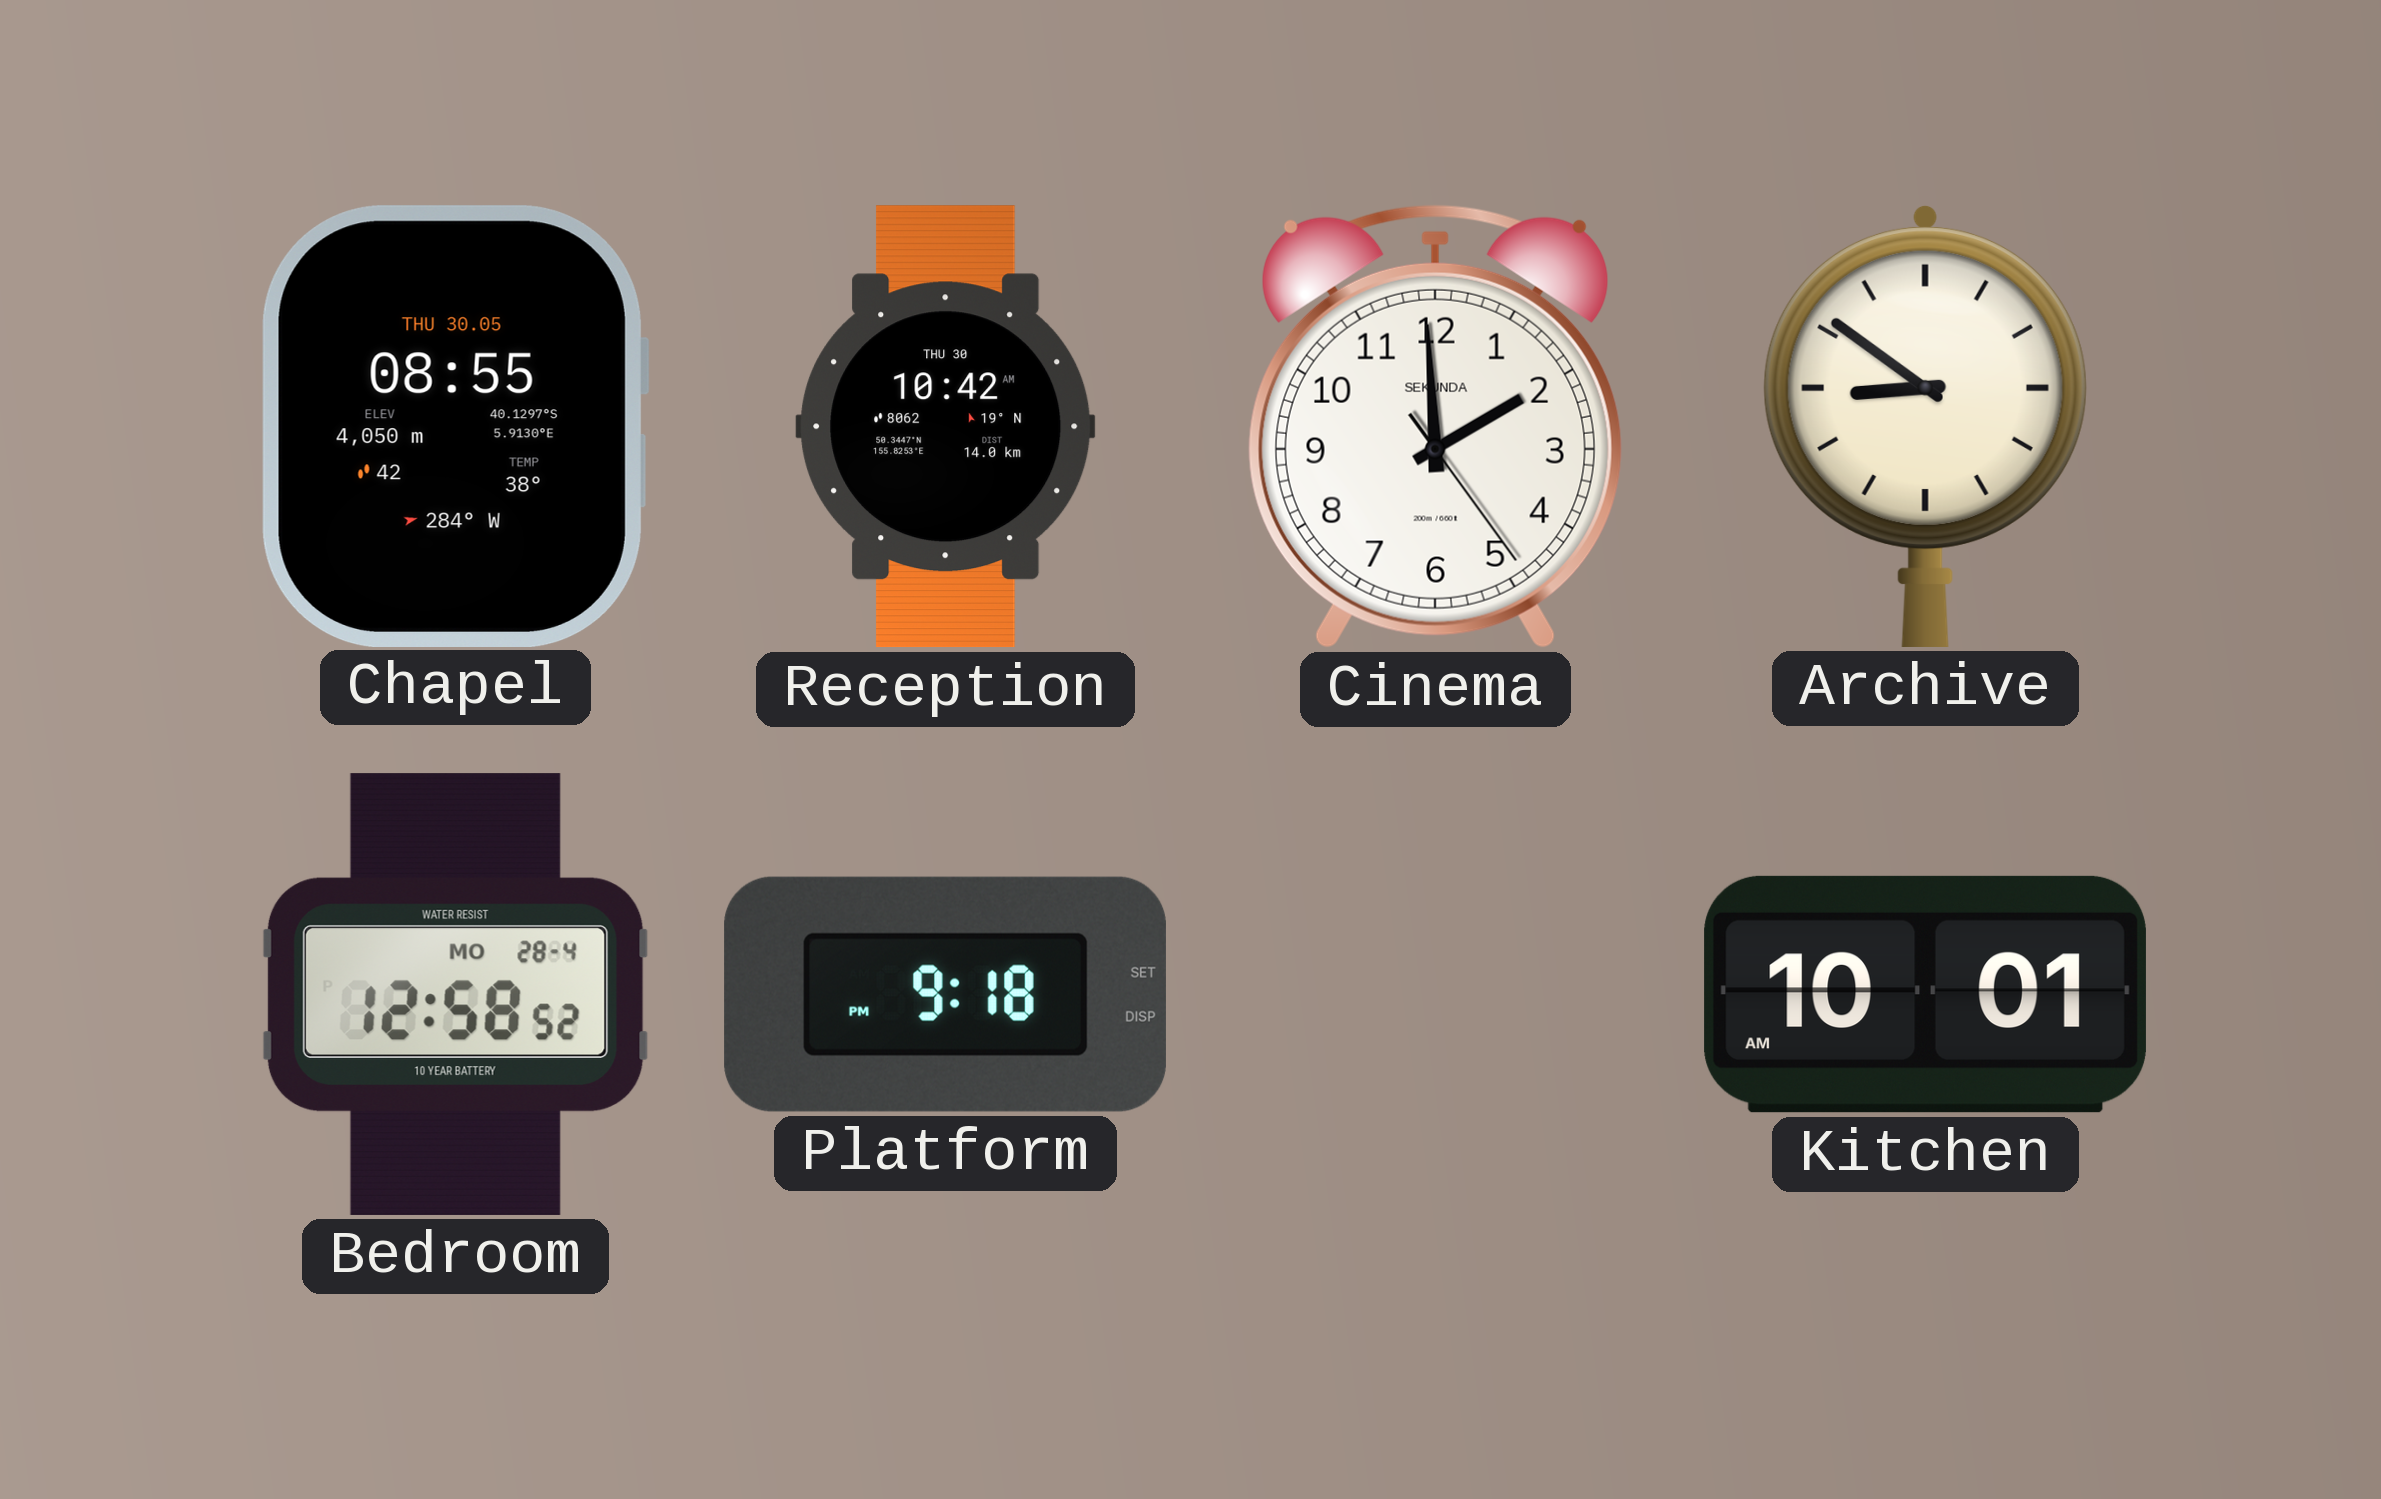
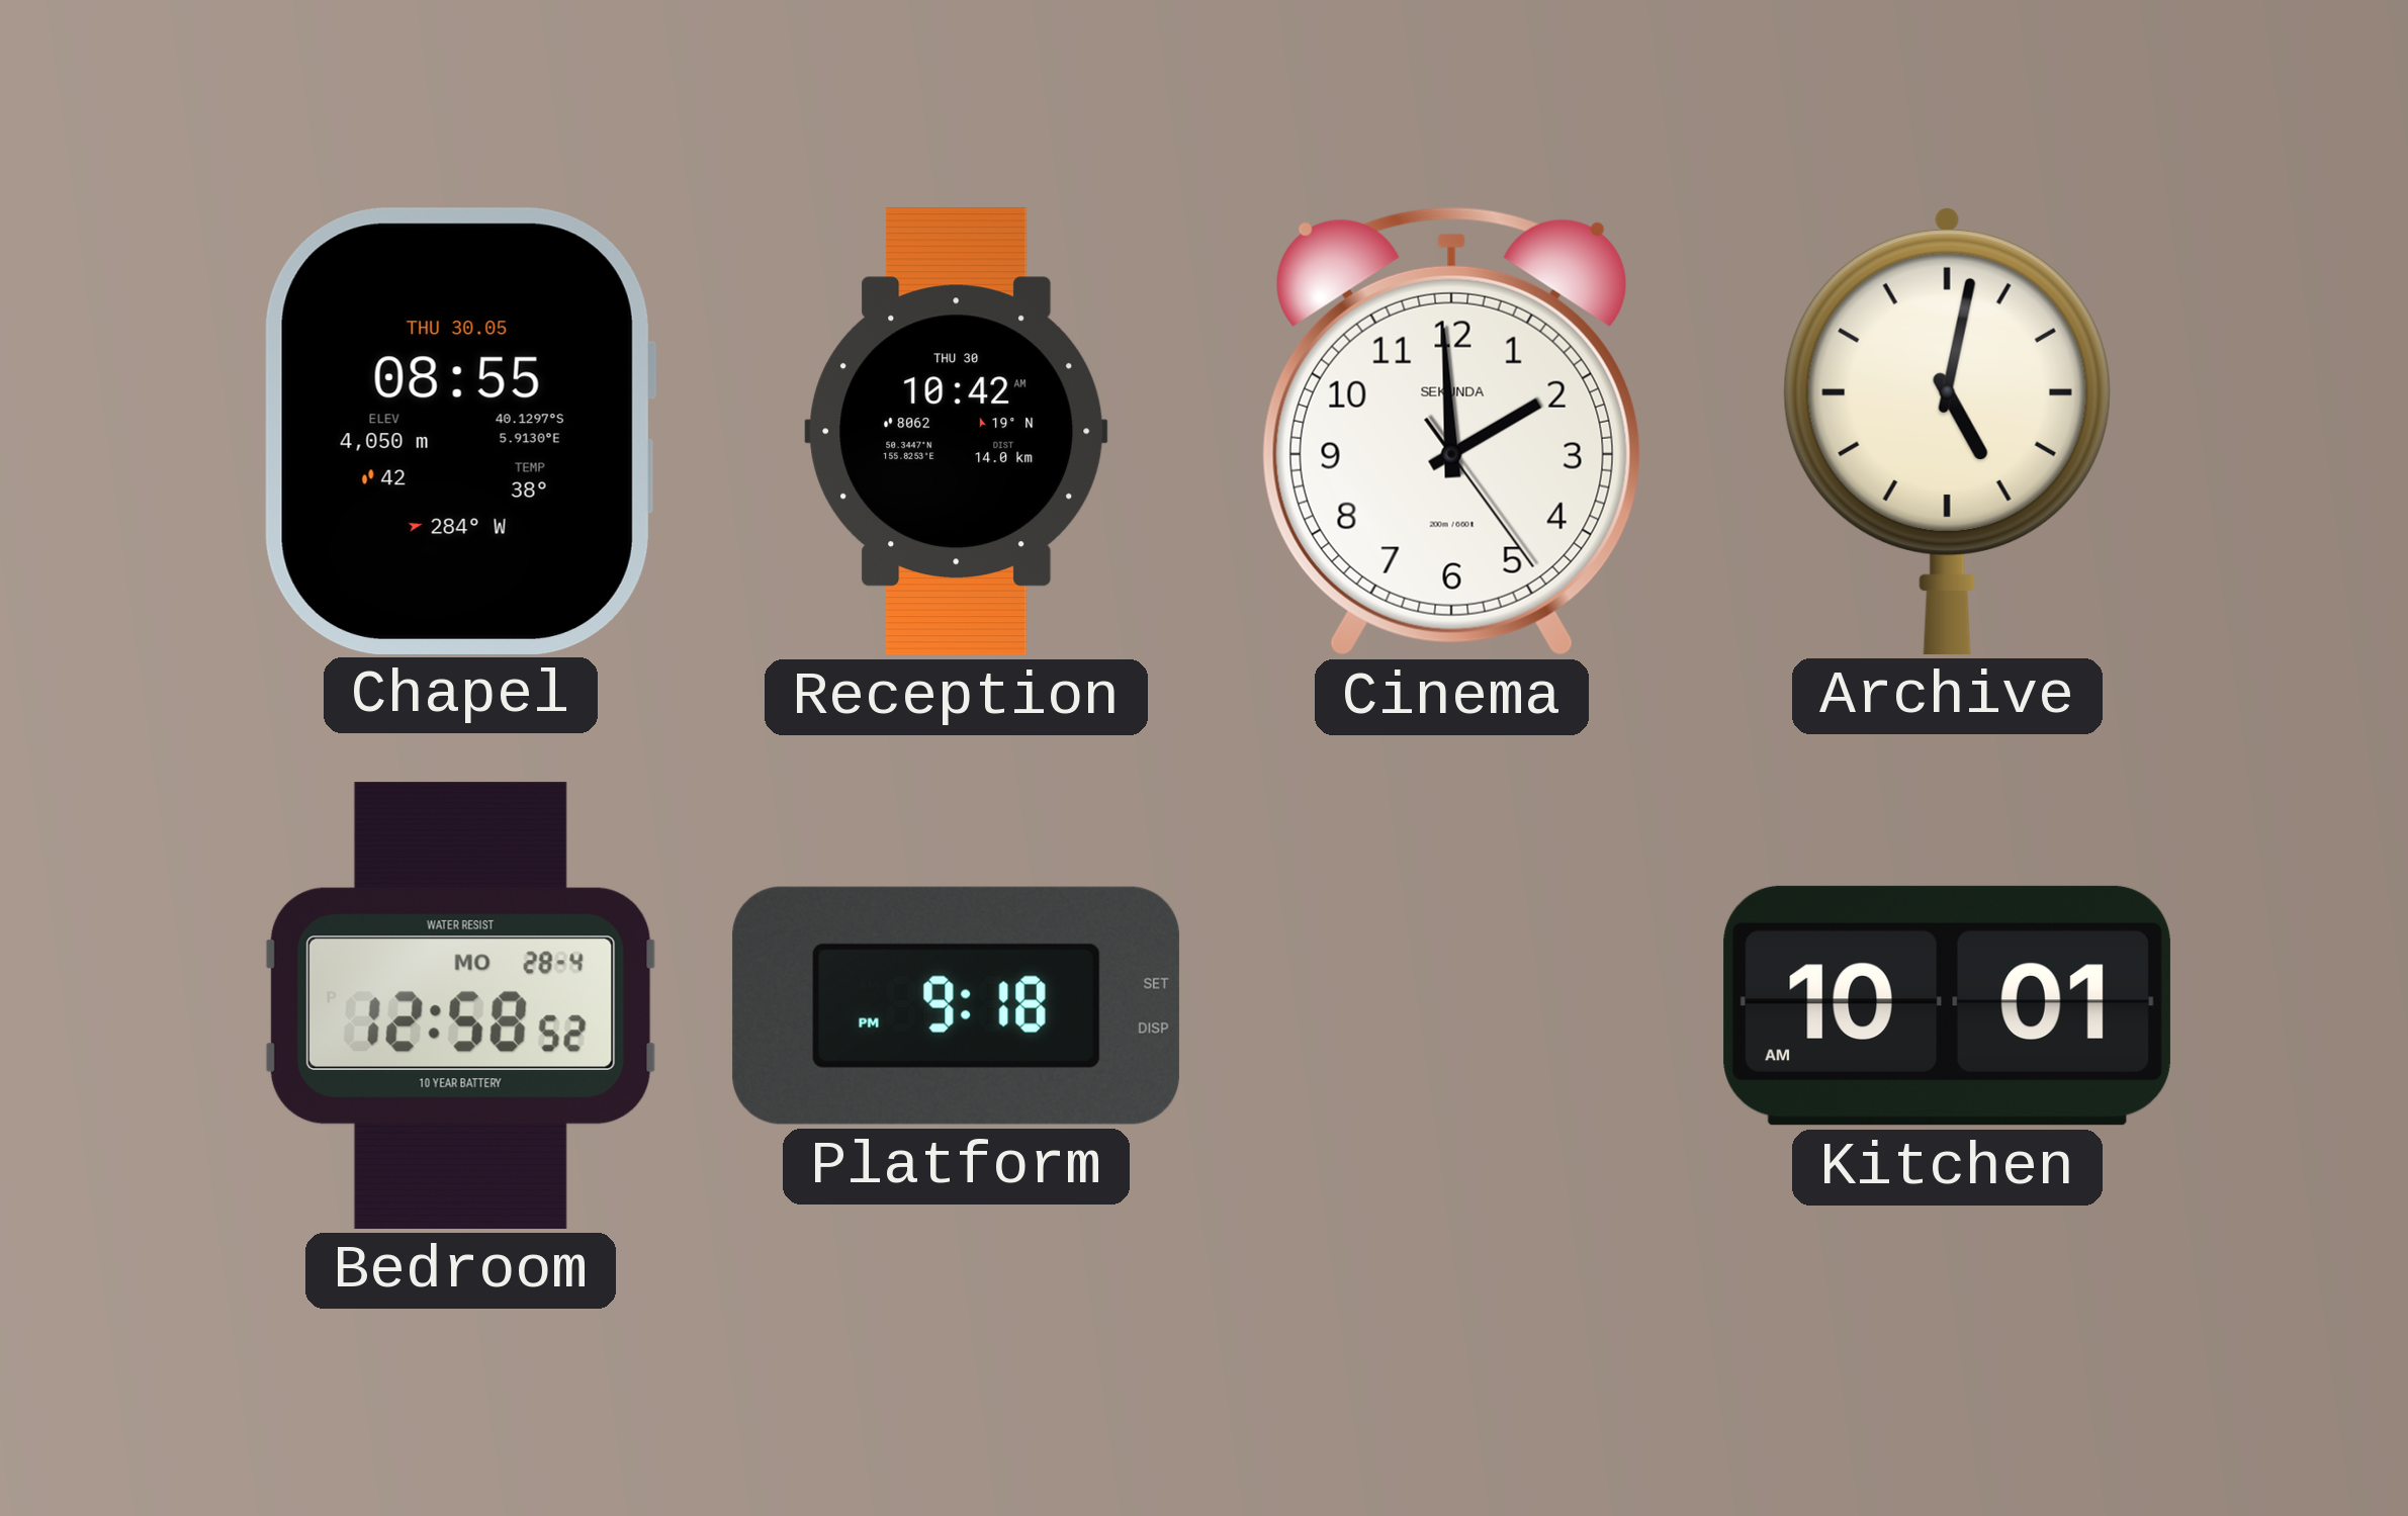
Archive: 8:51 -> 5:02
